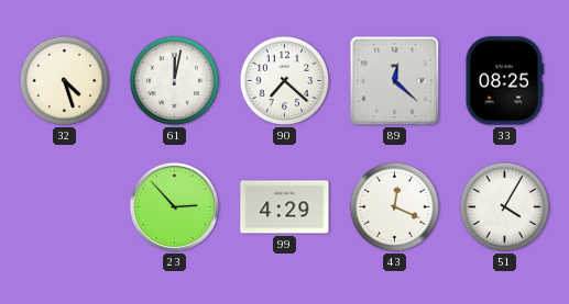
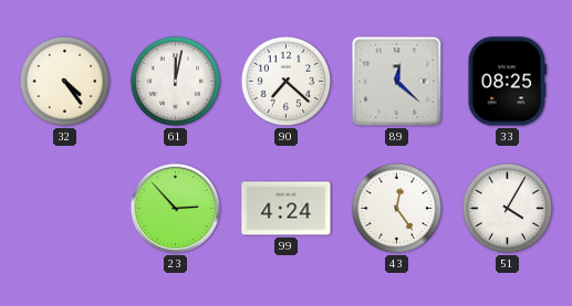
32: 4:27 -> 4:24
99: 4:29 -> 4:24
43: 12:19 -> 12:24
